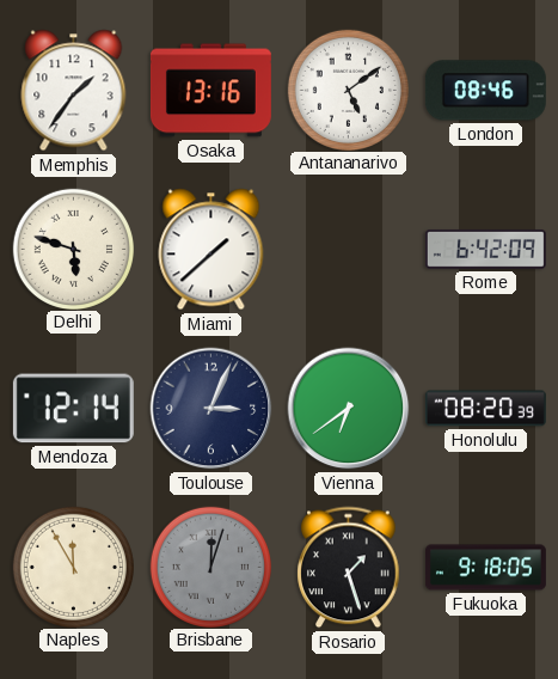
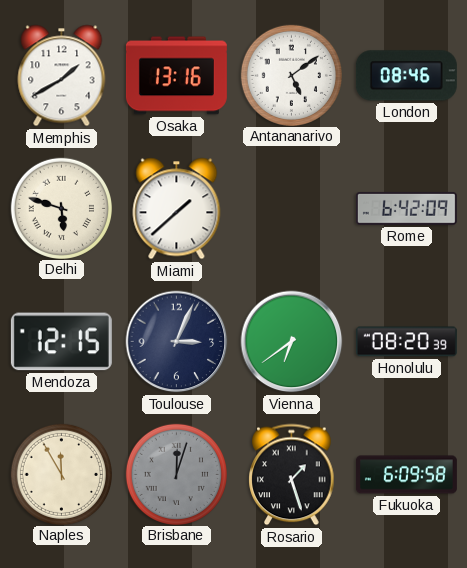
Memphis: 1:36 -> 1:40
Mendoza: 12:14 -> 12:15
Fukuoka: 9:18 -> 6:09
